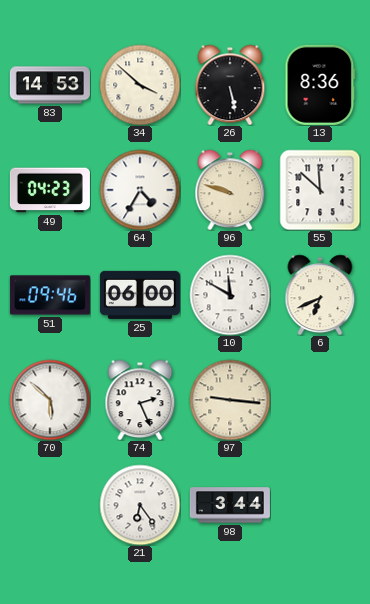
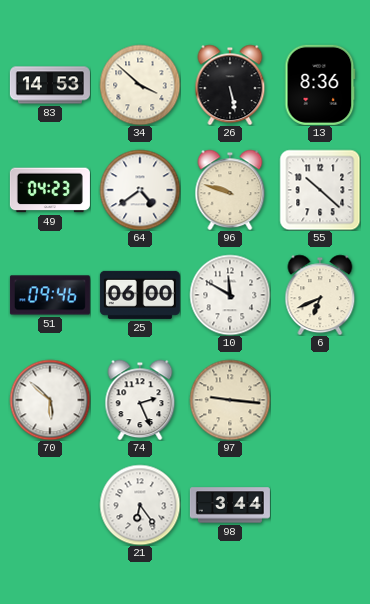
64: 4:35 -> 4:39
55: 11:52 -> 10:22
